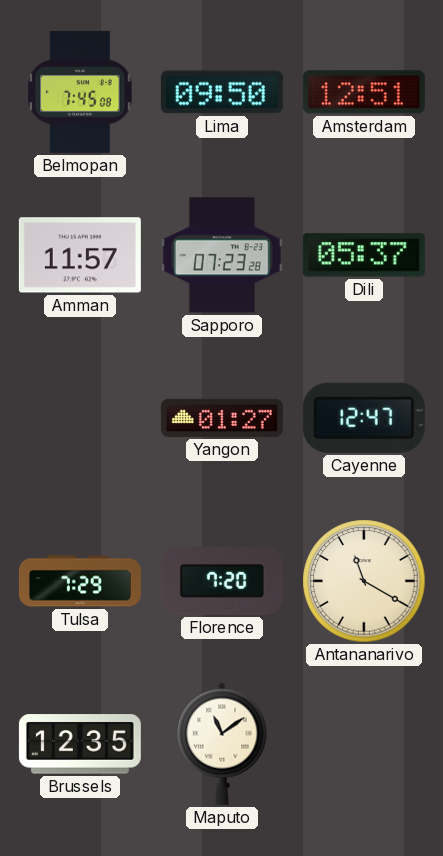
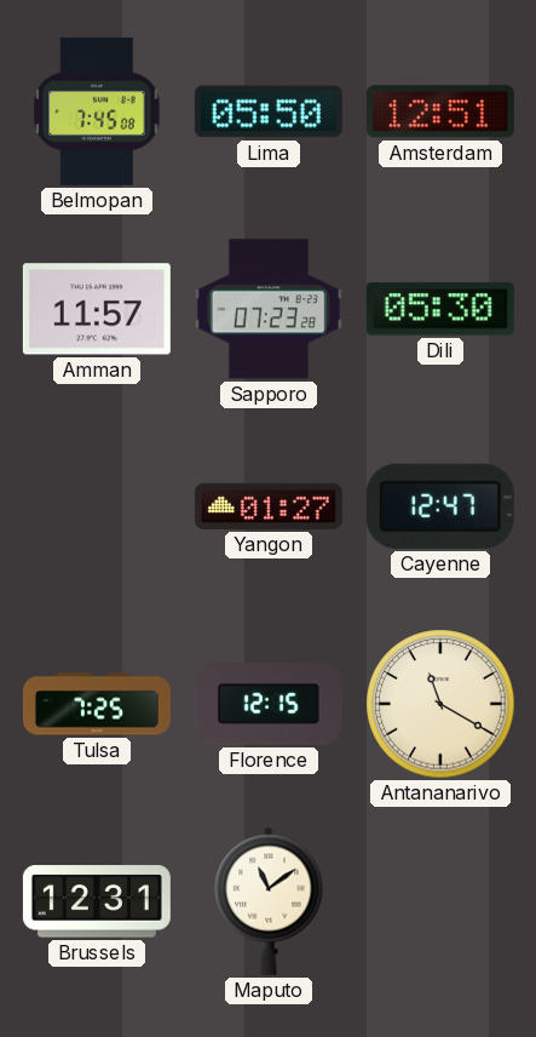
Lima: 09:50 -> 05:50
Dili: 05:37 -> 05:30
Tulsa: 7:29 -> 7:25
Florence: 7:20 -> 12:15
Brussels: 12:35 -> 12:31
